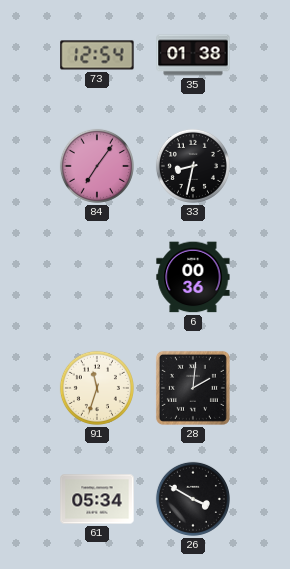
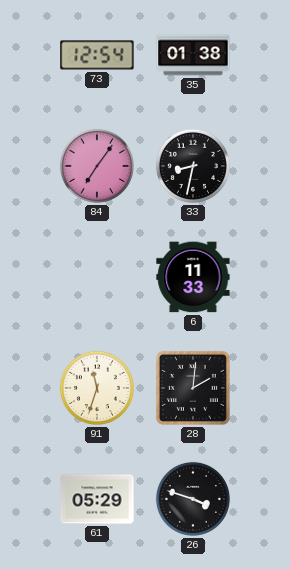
6: 00:36 -> 11:33
61: 05:34 -> 05:29
26: 3:50 -> 3:48
